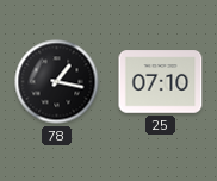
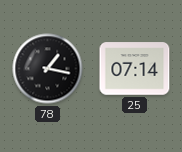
25: 07:10 -> 07:14
